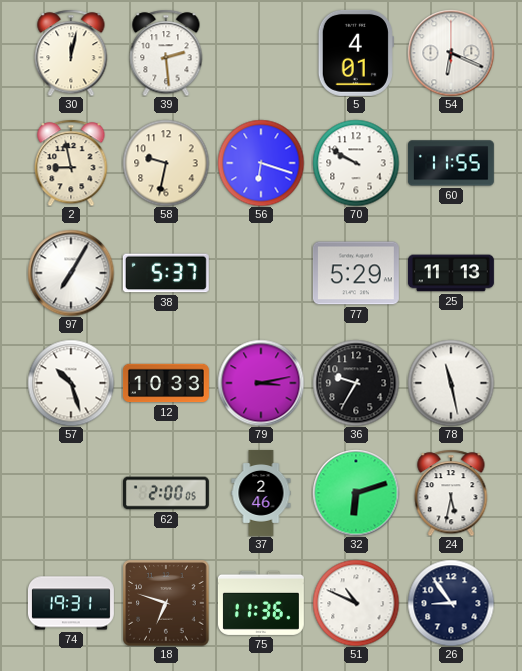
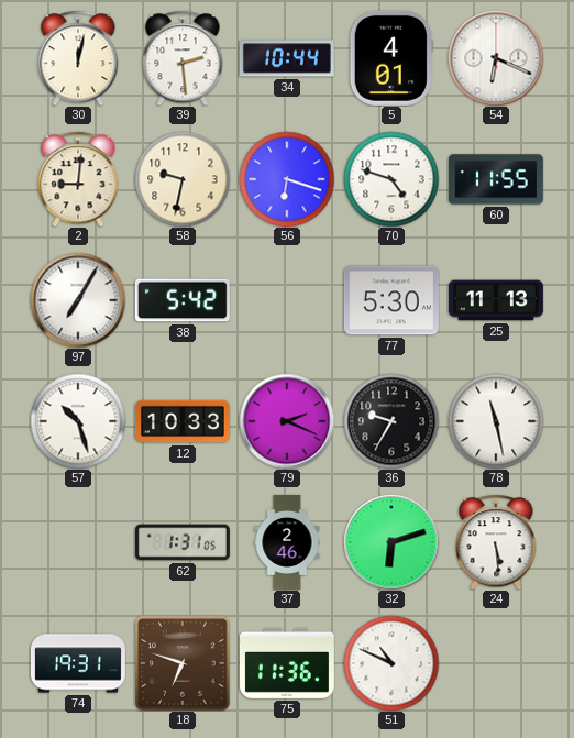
34: none -> 10:44
2: 8:58 -> 9:01
70: 9:50 -> 4:48
38: 5:37 -> 5:42
77: 5:29 -> 5:30
79: 3:13 -> 2:19
62: 2:00 -> 1:31
24: 5:32 -> 5:29
26: 8:54 -> none
